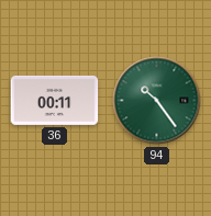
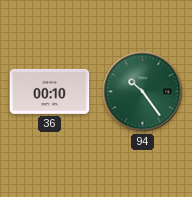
36: 00:11 -> 00:10
